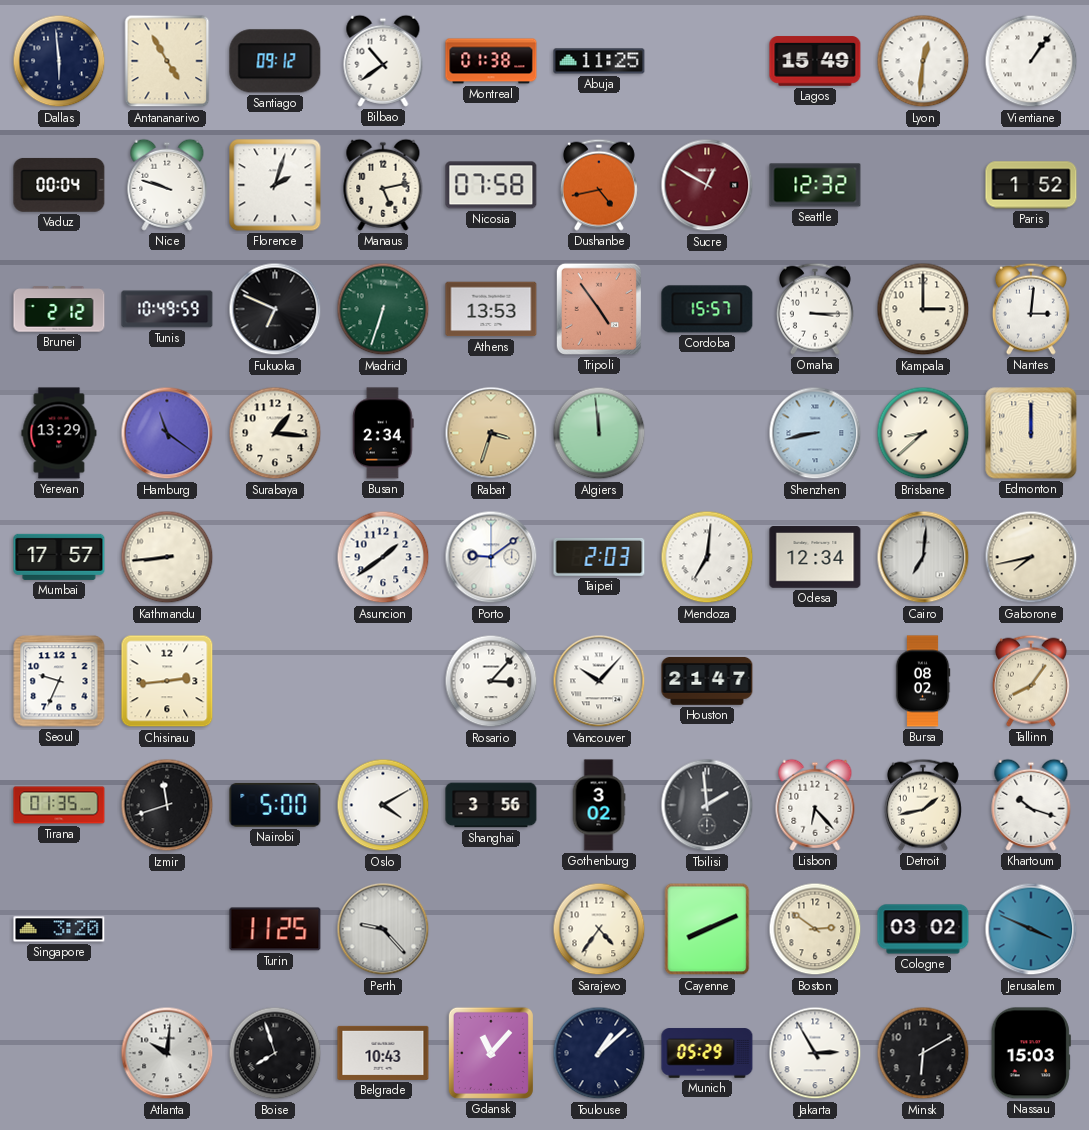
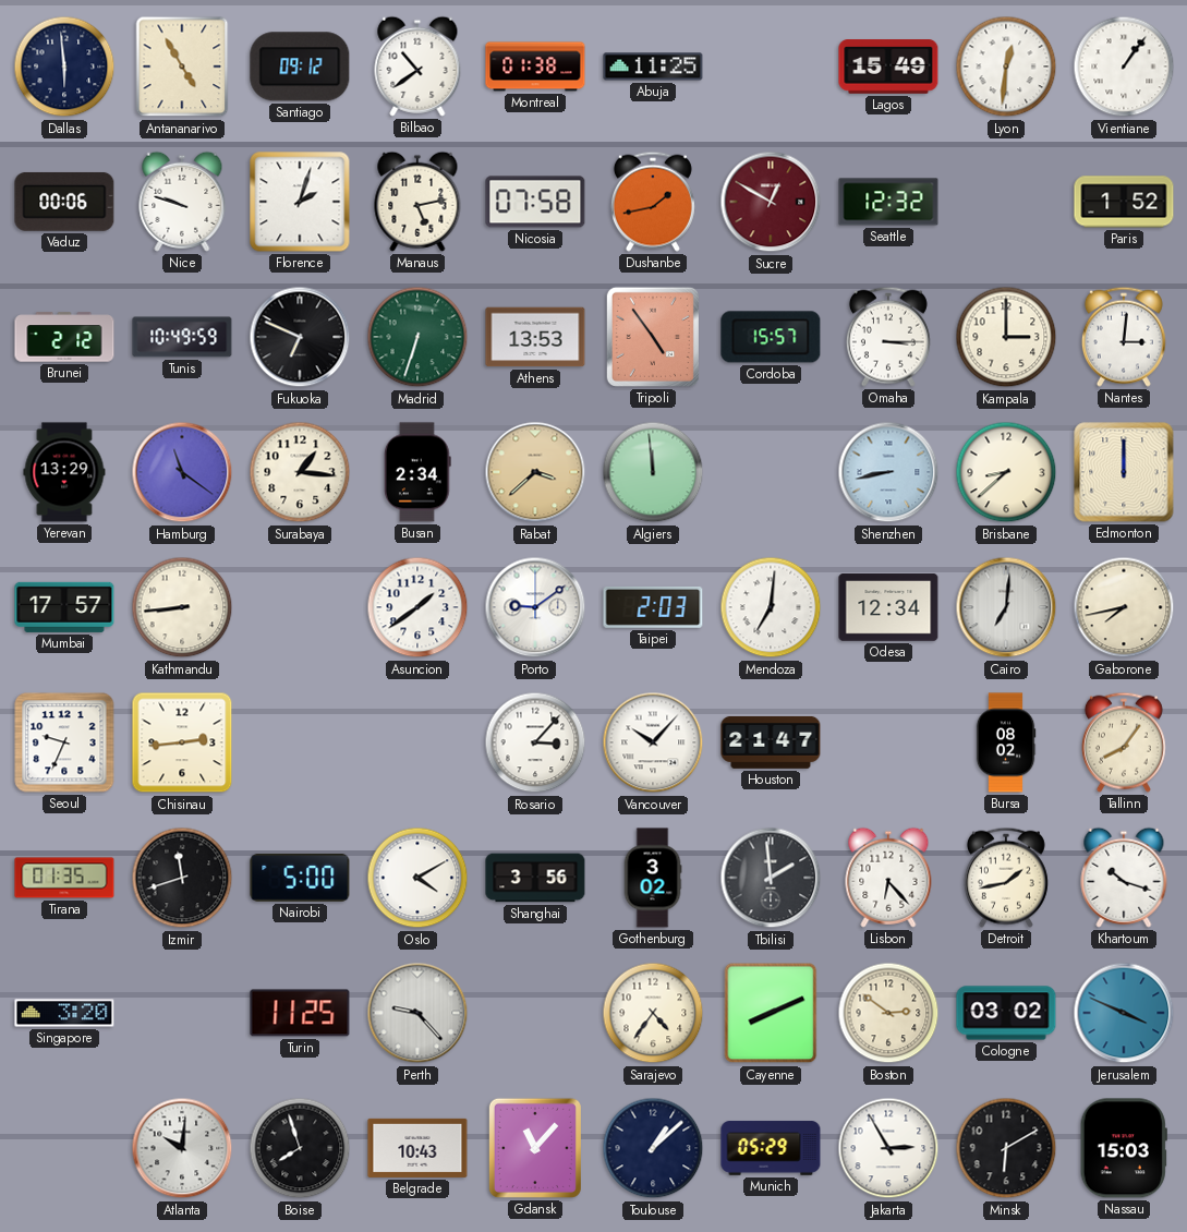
Vaduz: 00:04 -> 00:06
Dushanbe: 4:43 -> 1:43
Rabat: 3:33 -> 3:38
